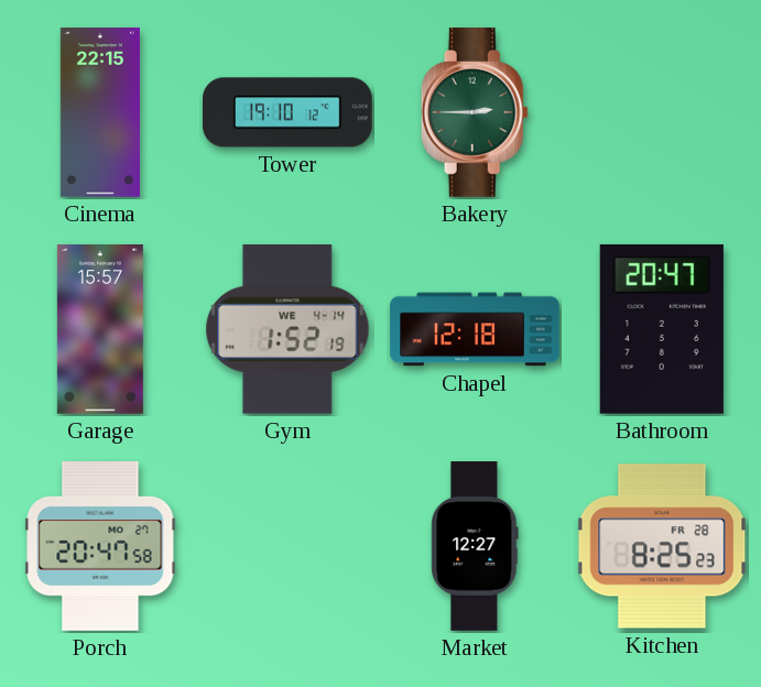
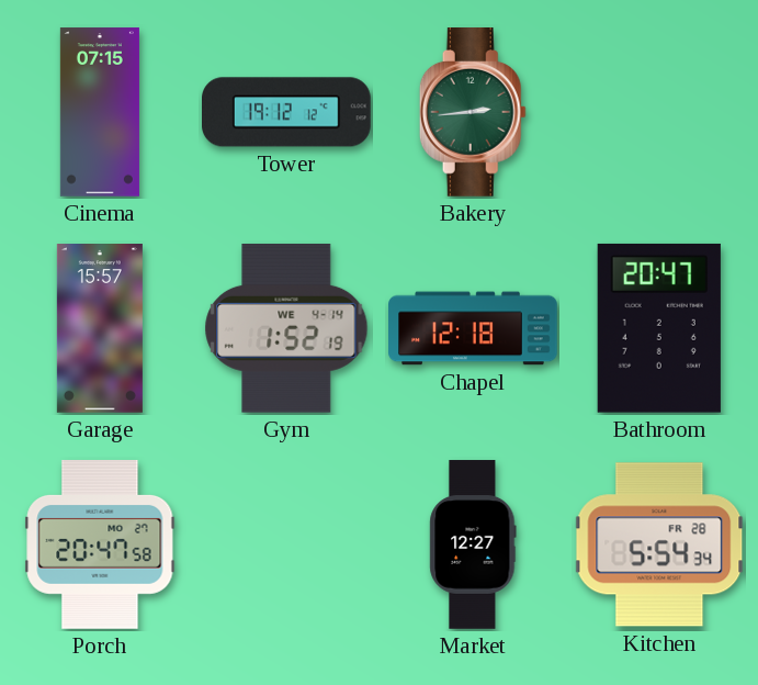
Cinema: 22:15 -> 07:15
Tower: 19:10 -> 19:12
Bakery: 2:45 -> 2:44
Kitchen: 8:25 -> 5:54
